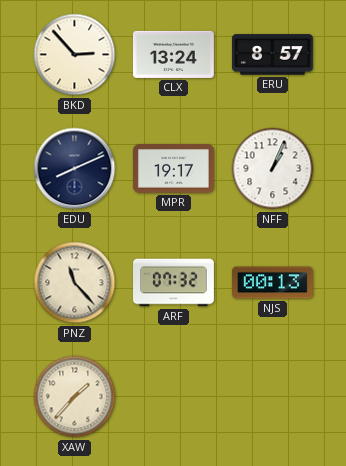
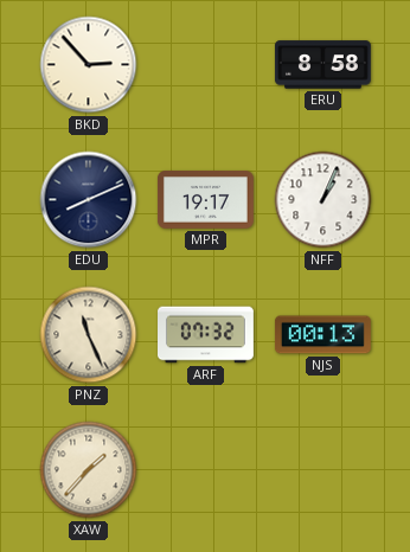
CLX: 13:24 -> none
ERU: 8:57 -> 8:58
PNZ: 11:23 -> 11:26
